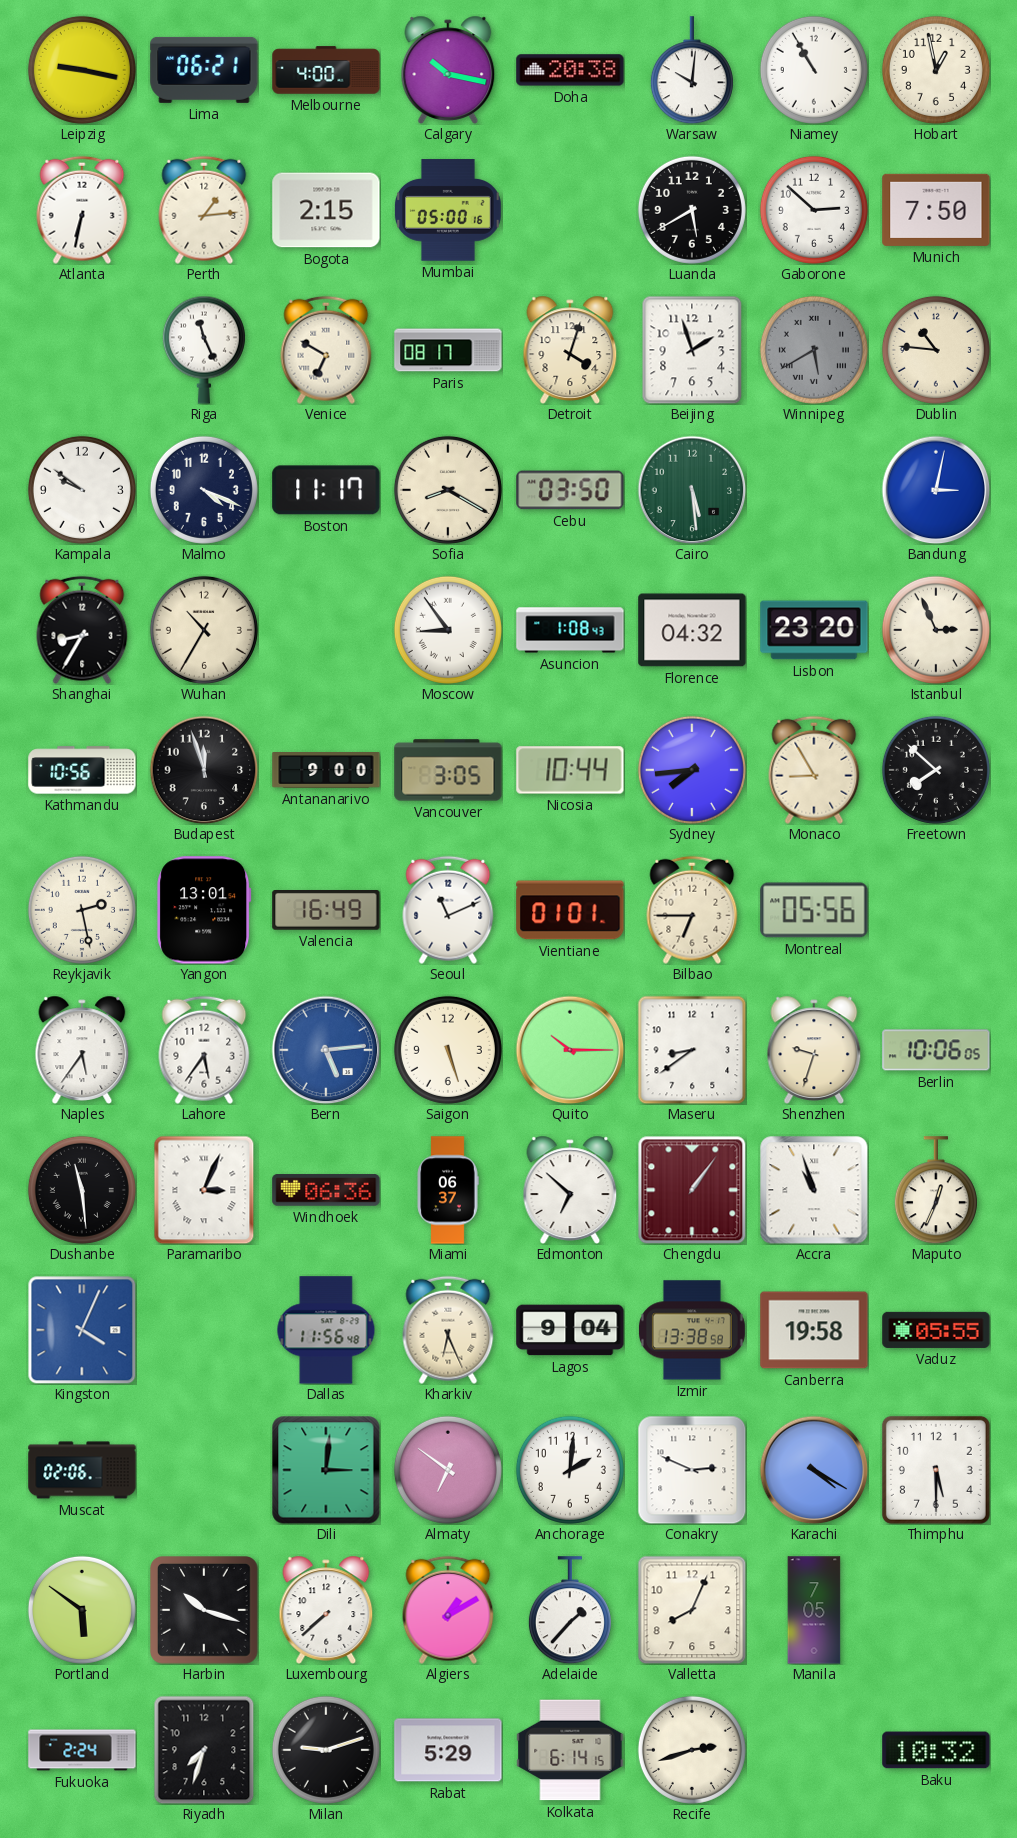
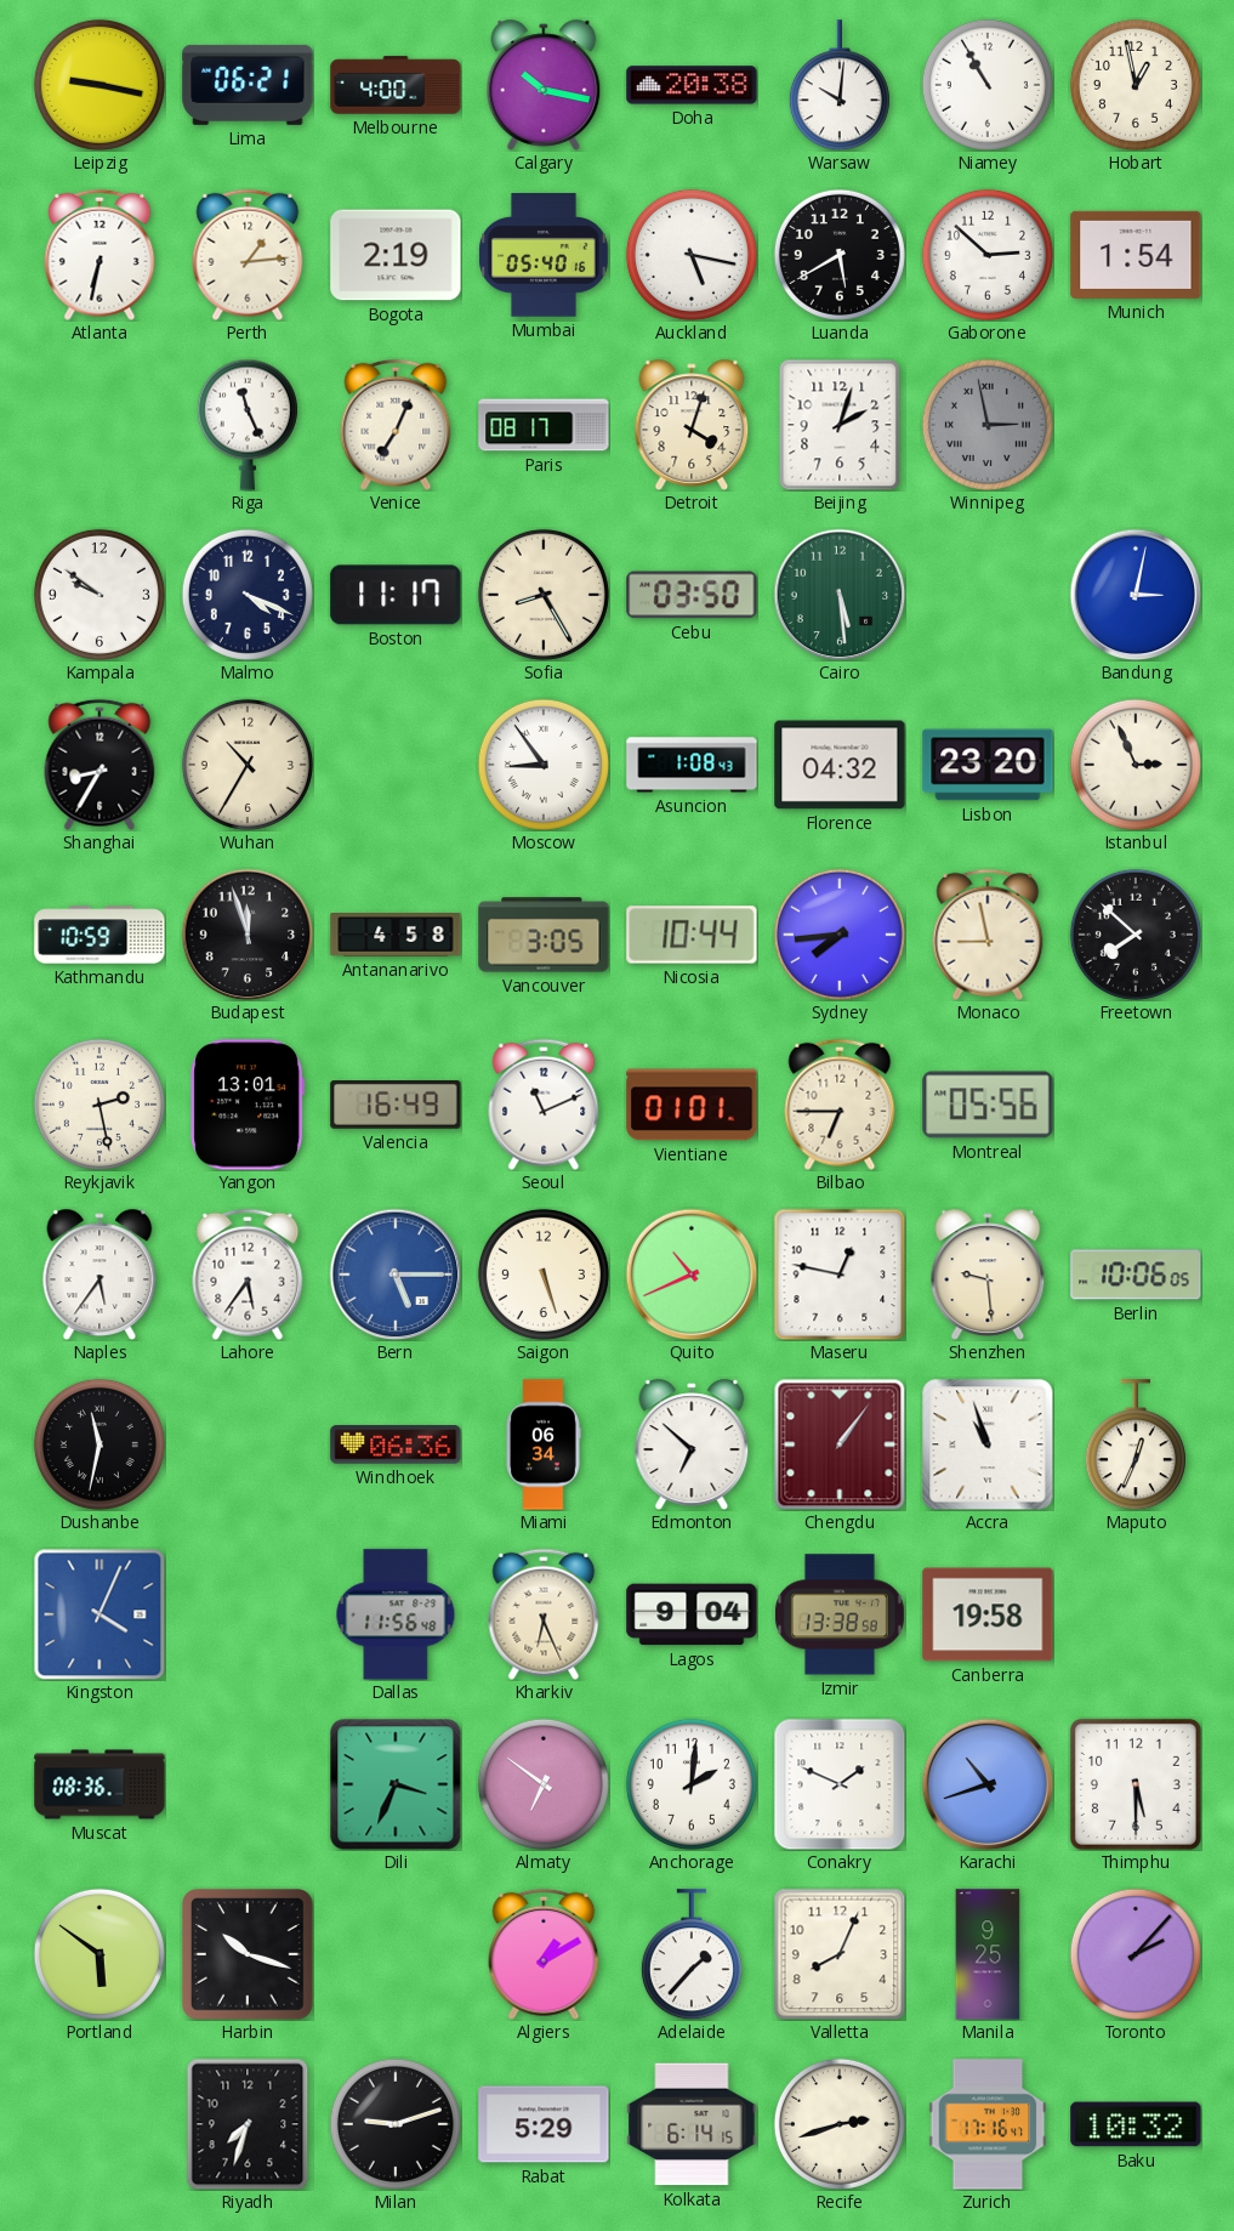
Bogota: 2:15 -> 2:19
Mumbai: 05:00 -> 05:40
Auckland: none -> 5:17
Munich: 7:50 -> 1:54
Venice: 6:50 -> 7:04
Beijing: 1:57 -> 2:03
Winnipeg: 5:40 -> 2:58
Dublin: 10:46 -> none
Sofia: 8:20 -> 8:25
Kathmandu: 10:56 -> 10:59
Antananarivo: 9:00 -> 4:58
Monaco: 8:55 -> 8:58
Bern: 5:14 -> 5:15
Quito: 10:15 -> 10:41
Maseru: 8:39 -> 12:47
Shenzhen: 9:33 -> 9:29
Dushanbe: 11:29 -> 11:32
Paramaribo: 3:04 -> none
Miami: 06:37 -> 06:34
Vaduz: 05:55 -> none
Muscat: 02:06 -> 08:36
Dili: 3:01 -> 3:34
Conakry: 2:49 -> 1:49
Karachi: 4:20 -> 10:42
Luxembourg: 7:38 -> none
Manila: 7:05 -> 9:25
Toronto: none -> 2:07
Fukuoka: 2:24 -> none
Zurich: none -> 17:16
